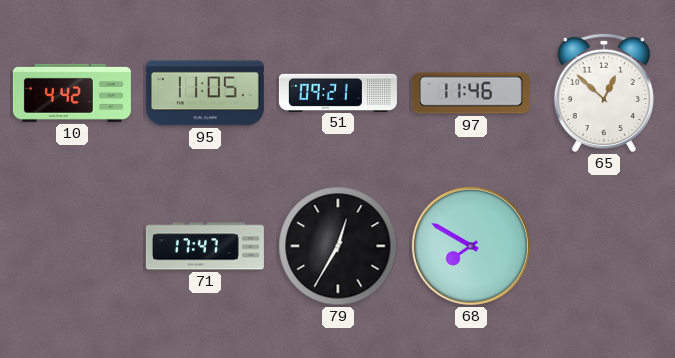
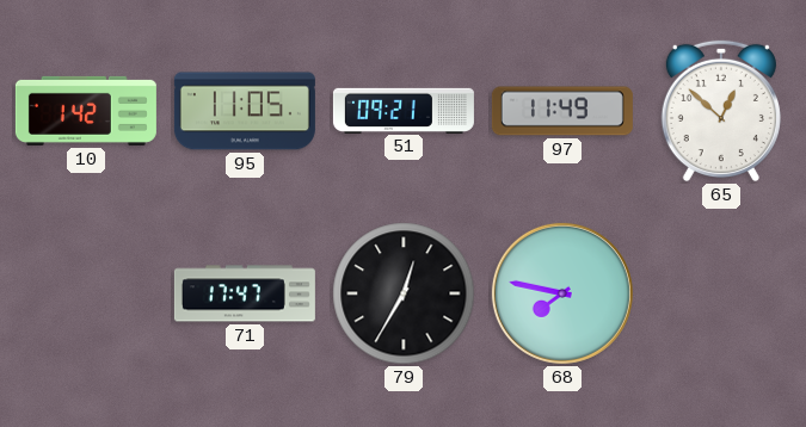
10: 4:42 -> 1:42
97: 11:46 -> 11:49
68: 7:50 -> 7:47
